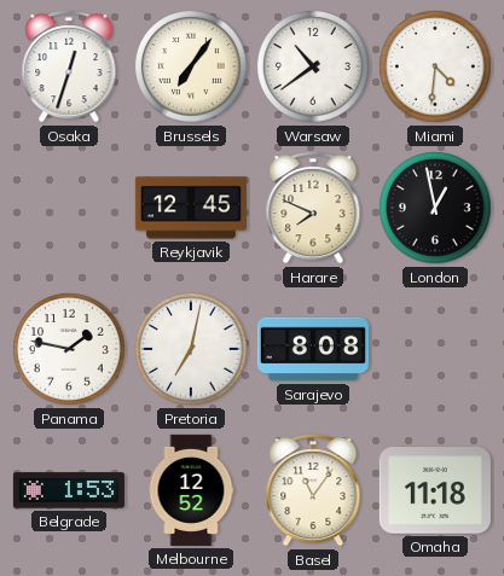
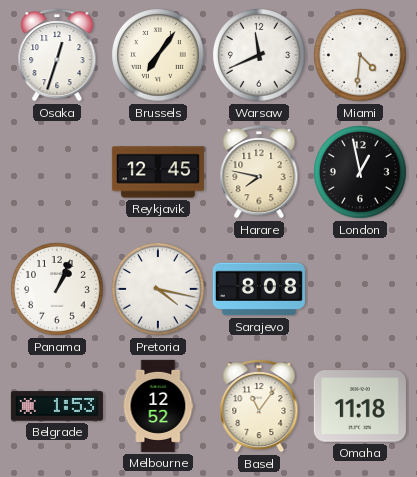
Warsaw: 10:39 -> 11:41
Harare: 7:49 -> 7:47
Panama: 1:47 -> 1:04
Pretoria: 7:02 -> 4:17
